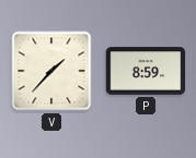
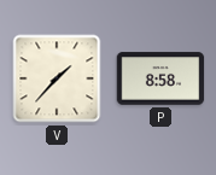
P: 8:59 -> 8:58
